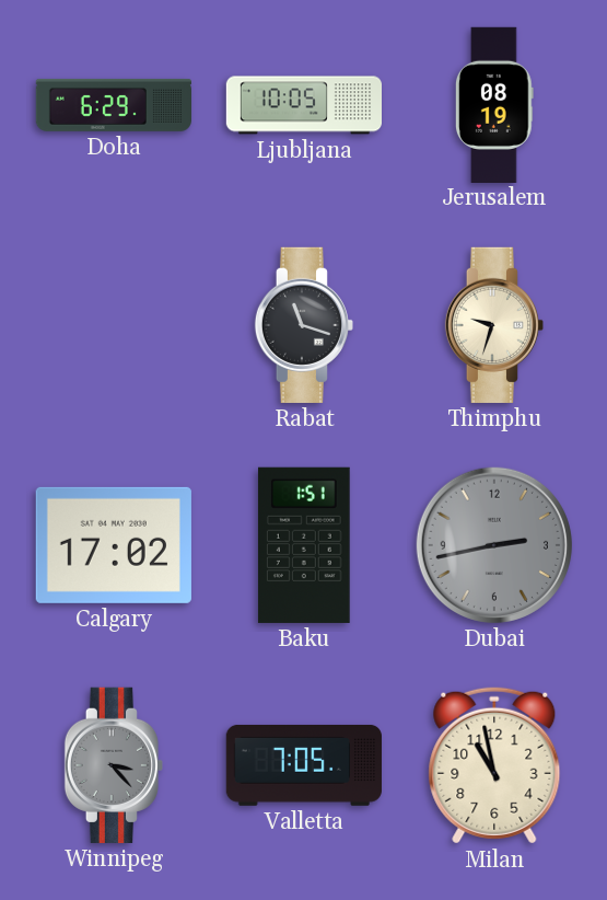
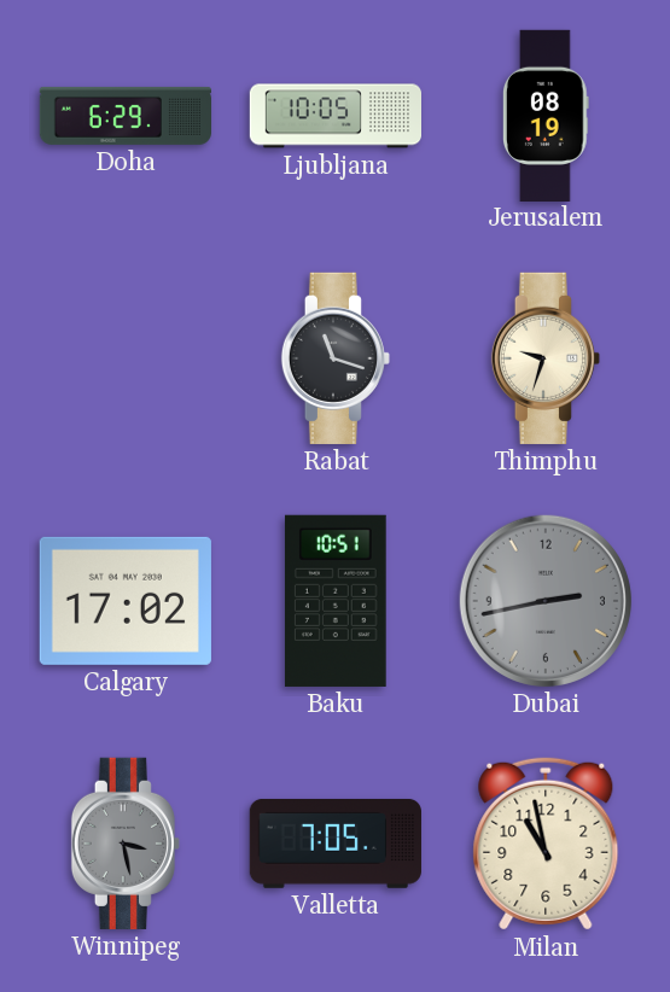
Baku: 1:51 -> 10:51
Winnipeg: 3:23 -> 3:28
